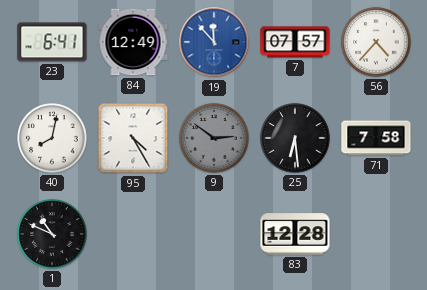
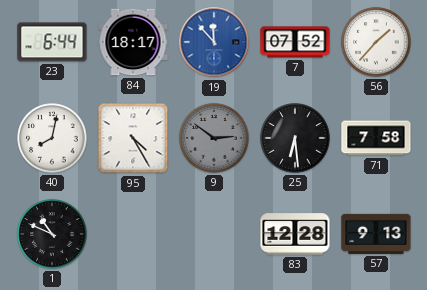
23: 6:41 -> 6:44
84: 12:49 -> 18:17
7: 07:57 -> 07:52
56: 4:37 -> 1:37
57: none -> 9:13
